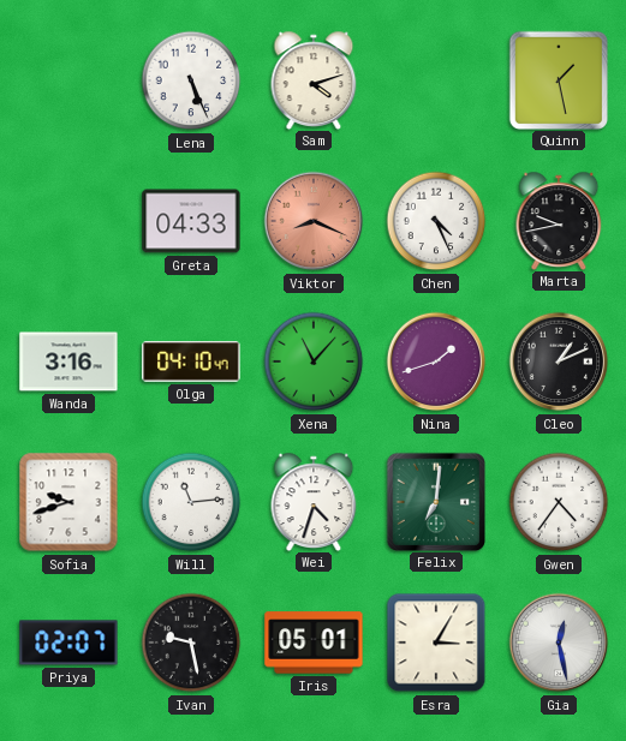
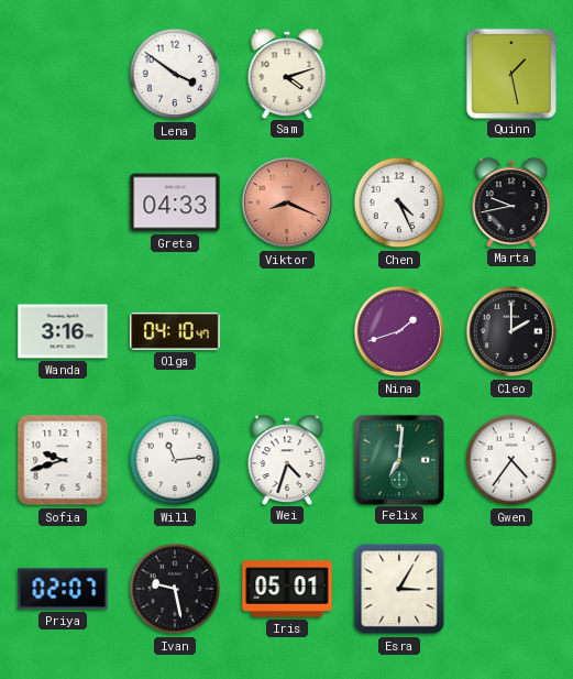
Lena: 5:26 -> 3:51
Xena: 11:07 -> none
Cleo: 1:11 -> 2:00
Gia: 12:28 -> none
